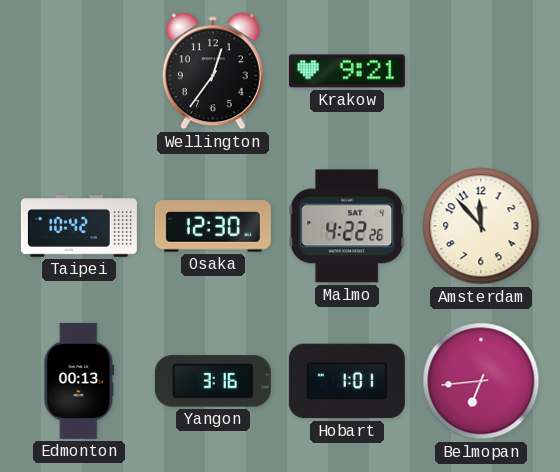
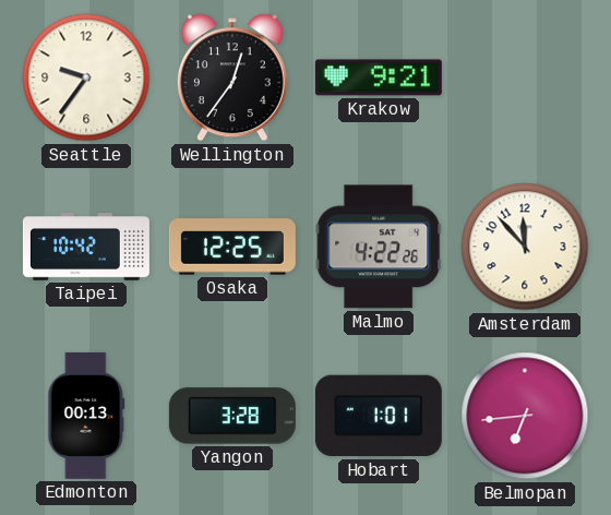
Seattle: none -> 9:36
Osaka: 12:30 -> 12:25
Yangon: 3:16 -> 3:28
